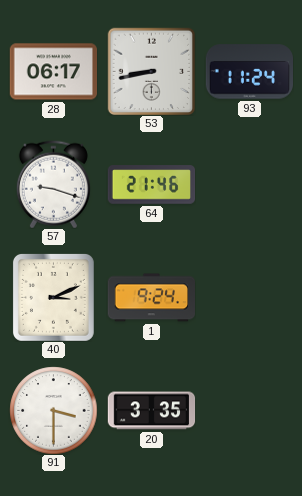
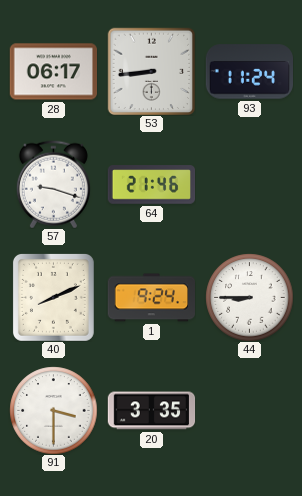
53: 8:43 -> 8:44
40: 3:11 -> 8:11
44: none -> 8:45
